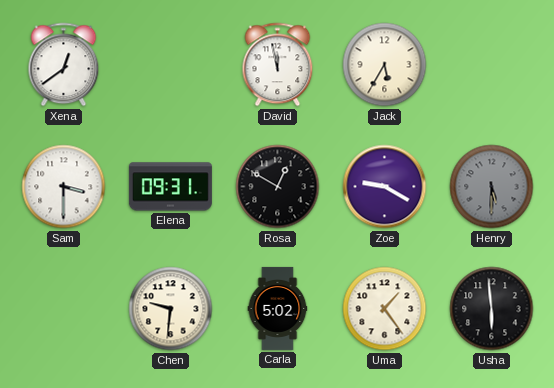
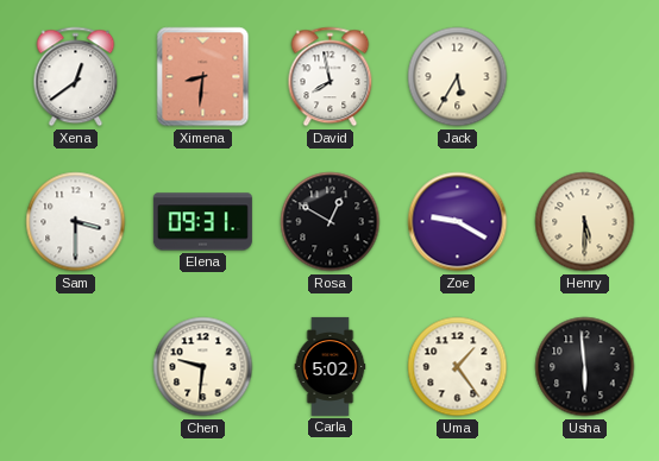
Ximena: none -> 8:31
David: 11:58 -> 7:58
Henry dial: grey -> cream
